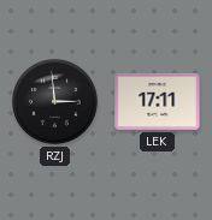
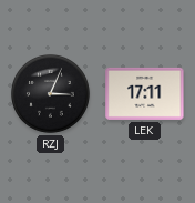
RZJ: 2:59 -> 3:04
